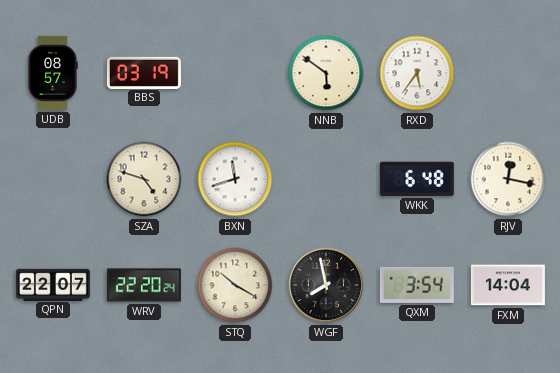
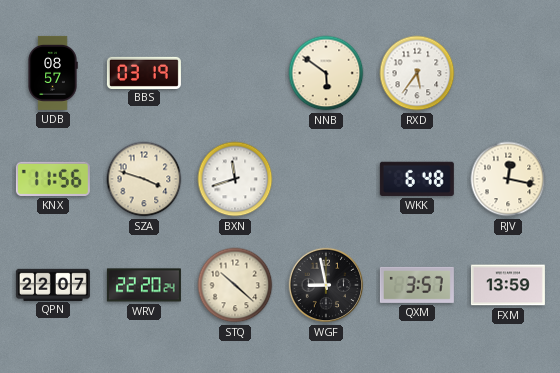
KNX: none -> 11:56
SZA: 4:48 -> 3:48
STQ: 10:20 -> 10:22
WGF: 7:58 -> 8:58
QXM: 3:54 -> 3:57
FXM: 14:04 -> 13:59
